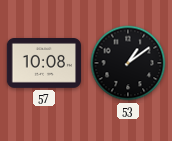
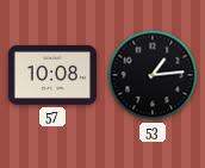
53: 1:09 -> 1:14
